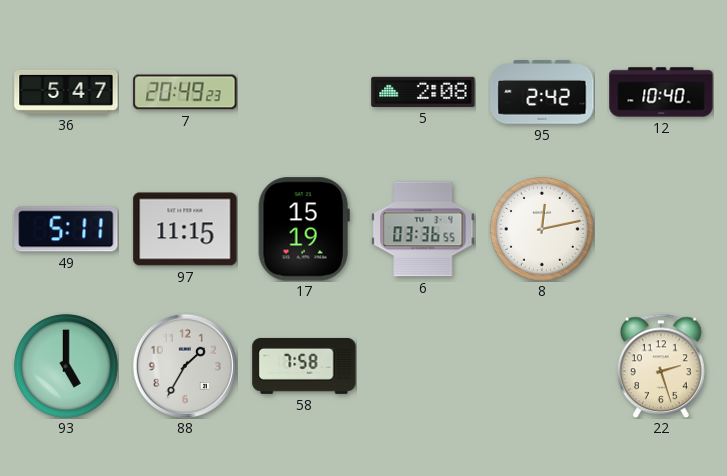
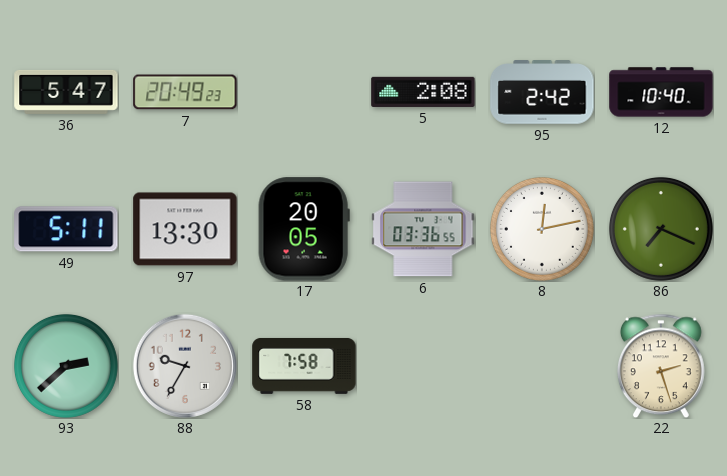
97: 11:15 -> 13:30
17: 15:19 -> 20:05
86: none -> 7:19
93: 5:00 -> 2:38
88: 1:35 -> 9:35
